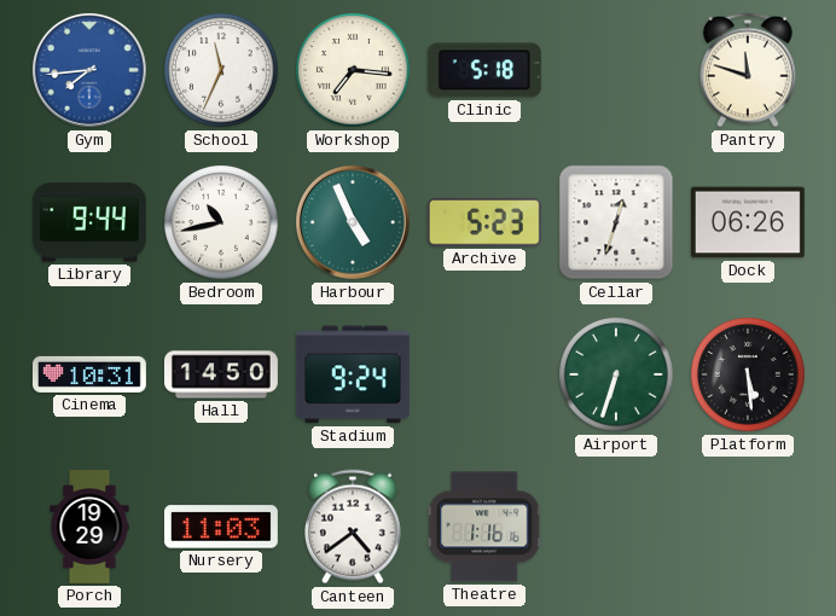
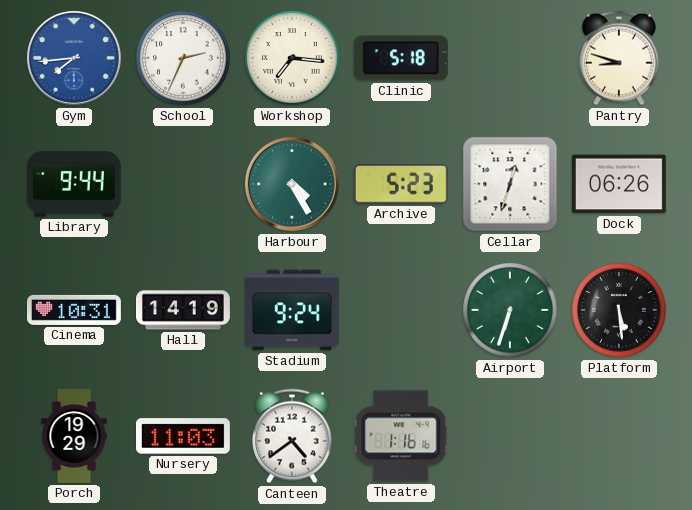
School: 11:34 -> 2:34
Pantry: 11:48 -> 8:48
Bedroom: 10:43 -> none
Harbour: 4:56 -> 4:25
Hall: 14:50 -> 14:19
